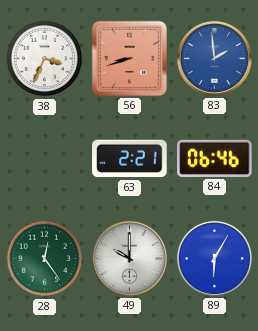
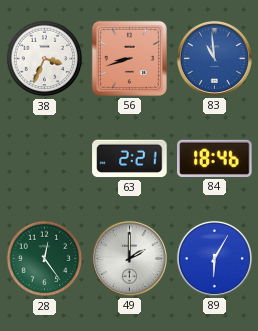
83: 1:59 -> 10:59
84: 06:46 -> 18:46
49: 10:00 -> 2:00
